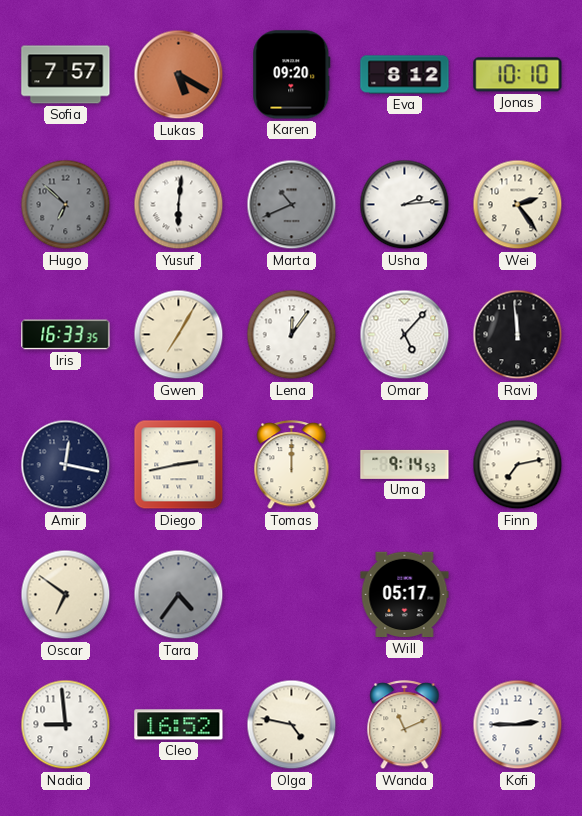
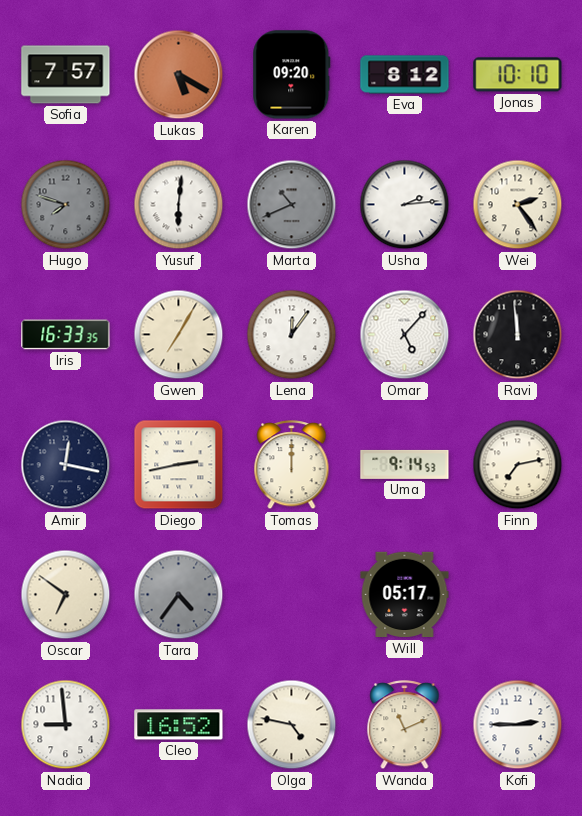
Hugo: 6:52 -> 7:48
